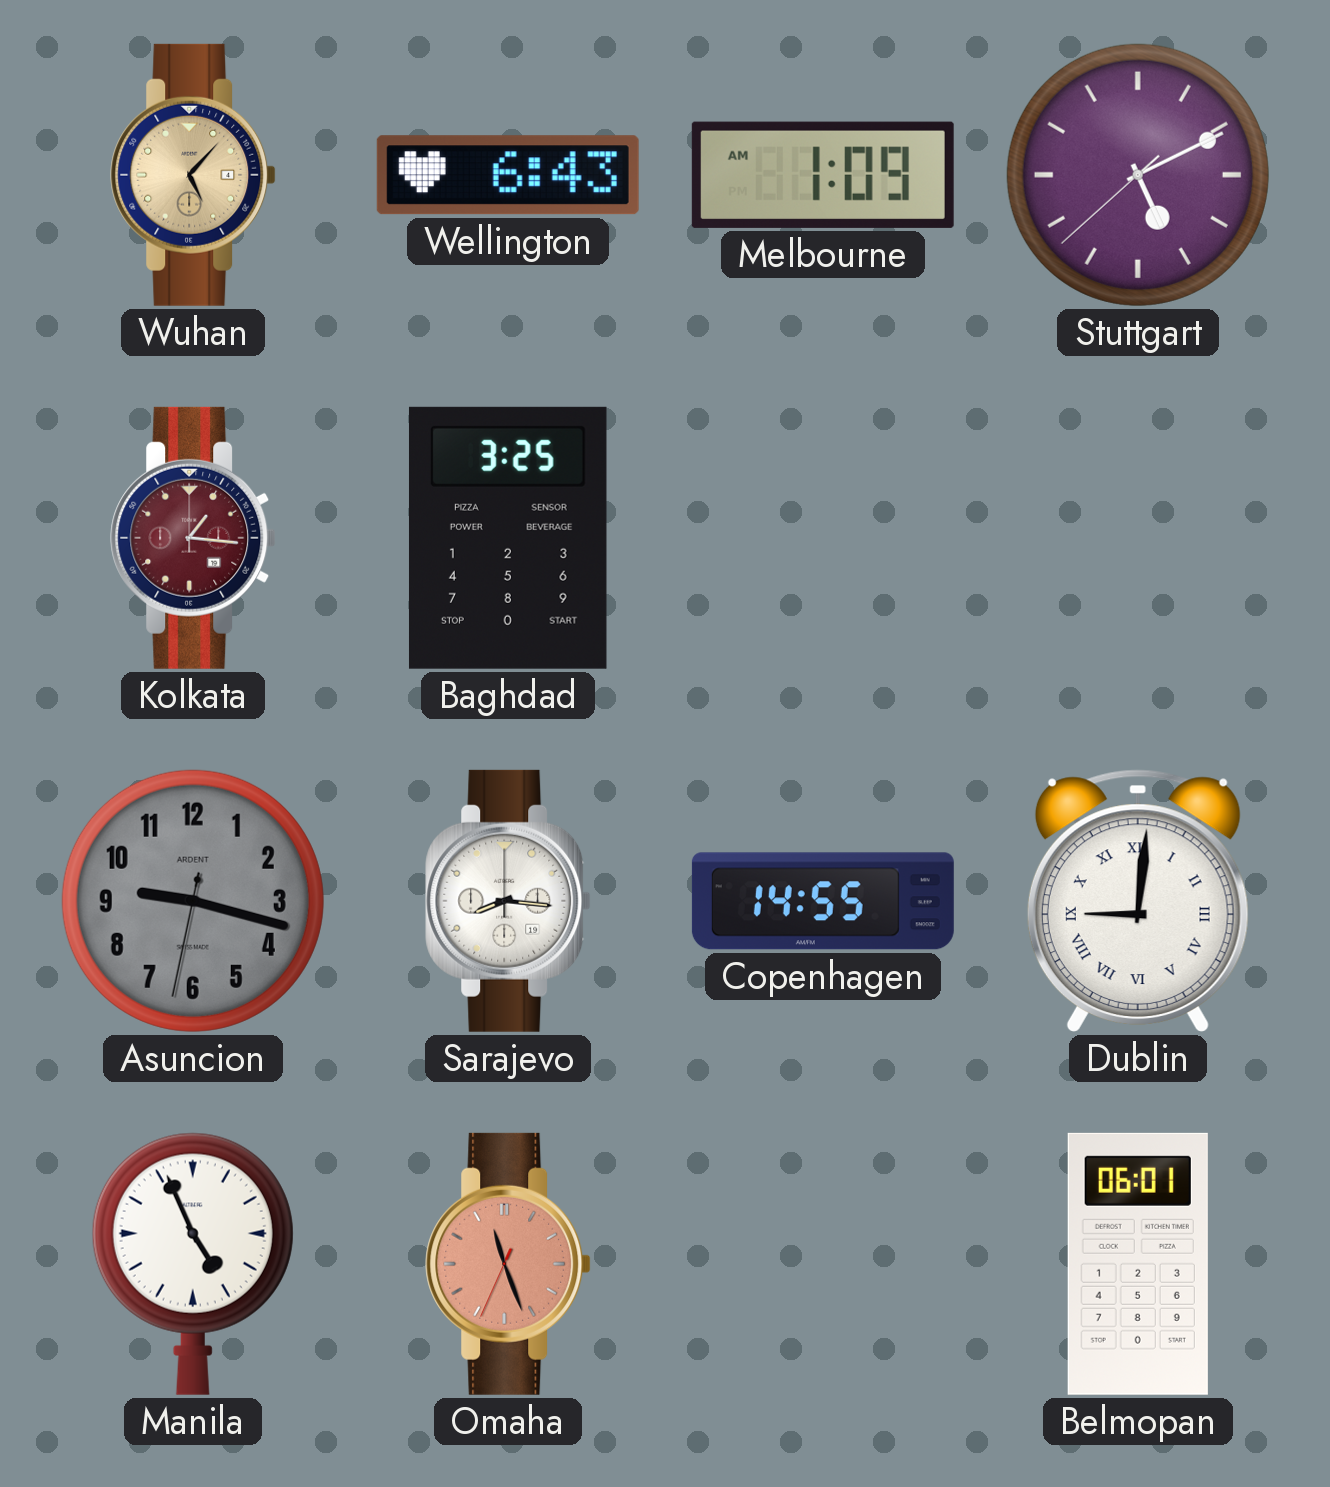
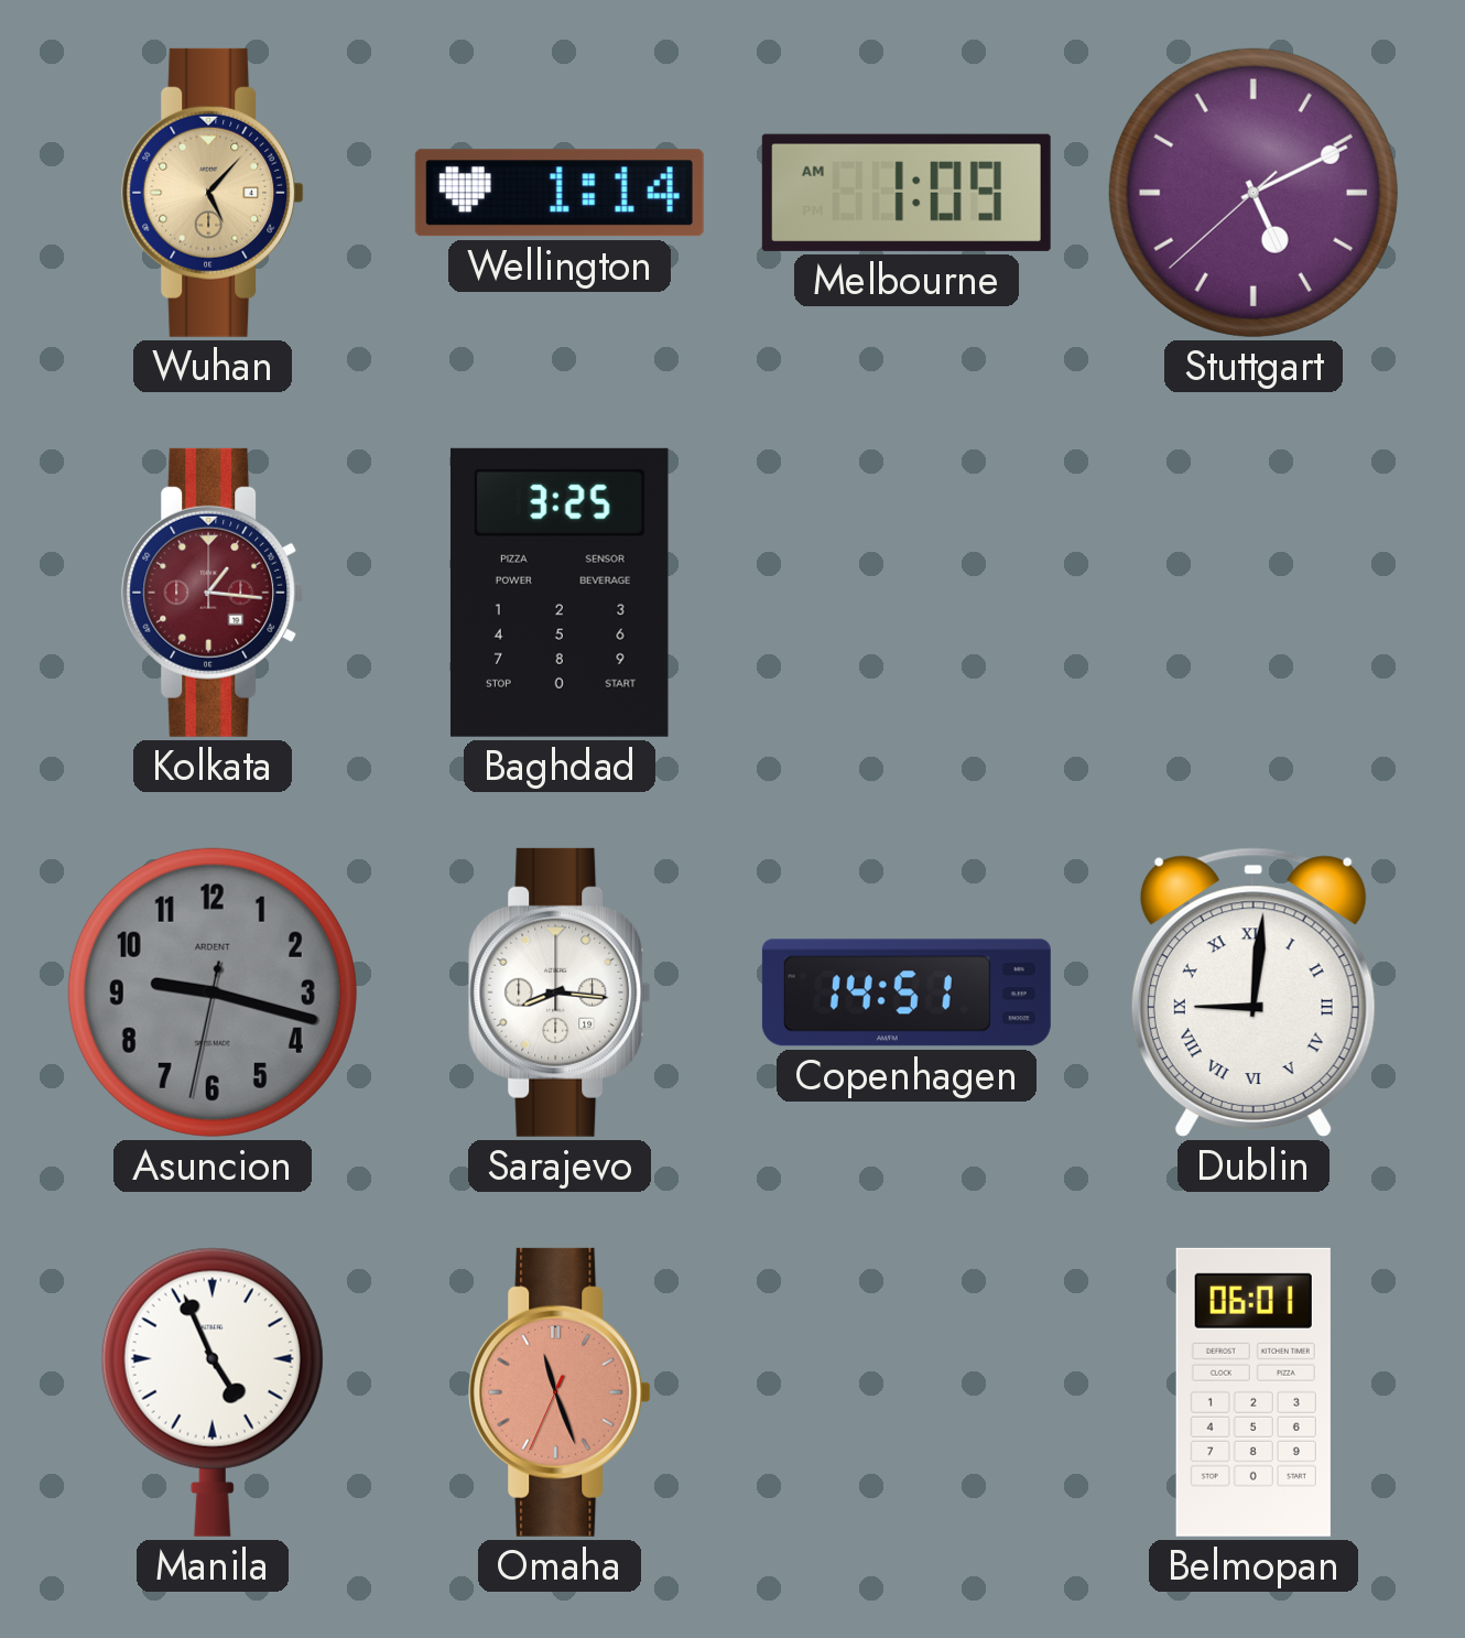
Wellington: 6:43 -> 1:14
Copenhagen: 14:55 -> 14:51
